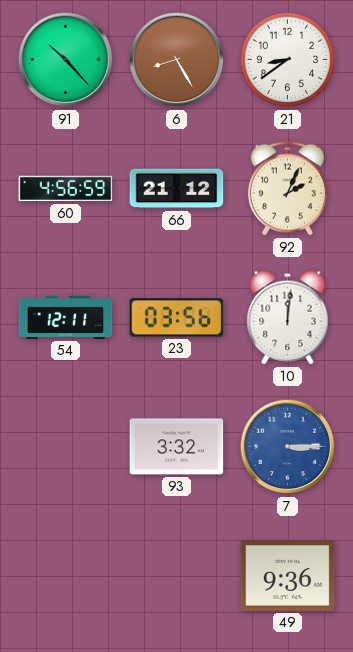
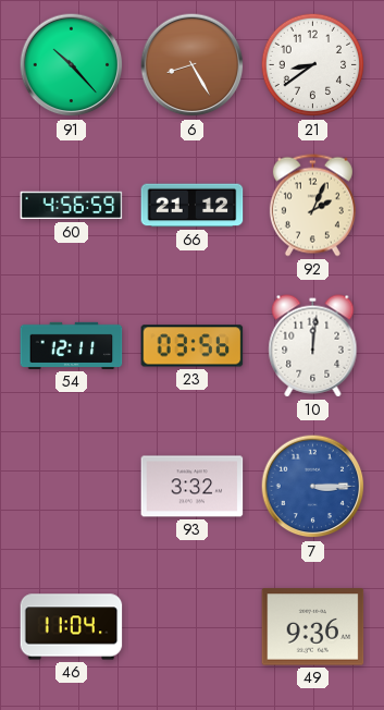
46: none -> 11:04
